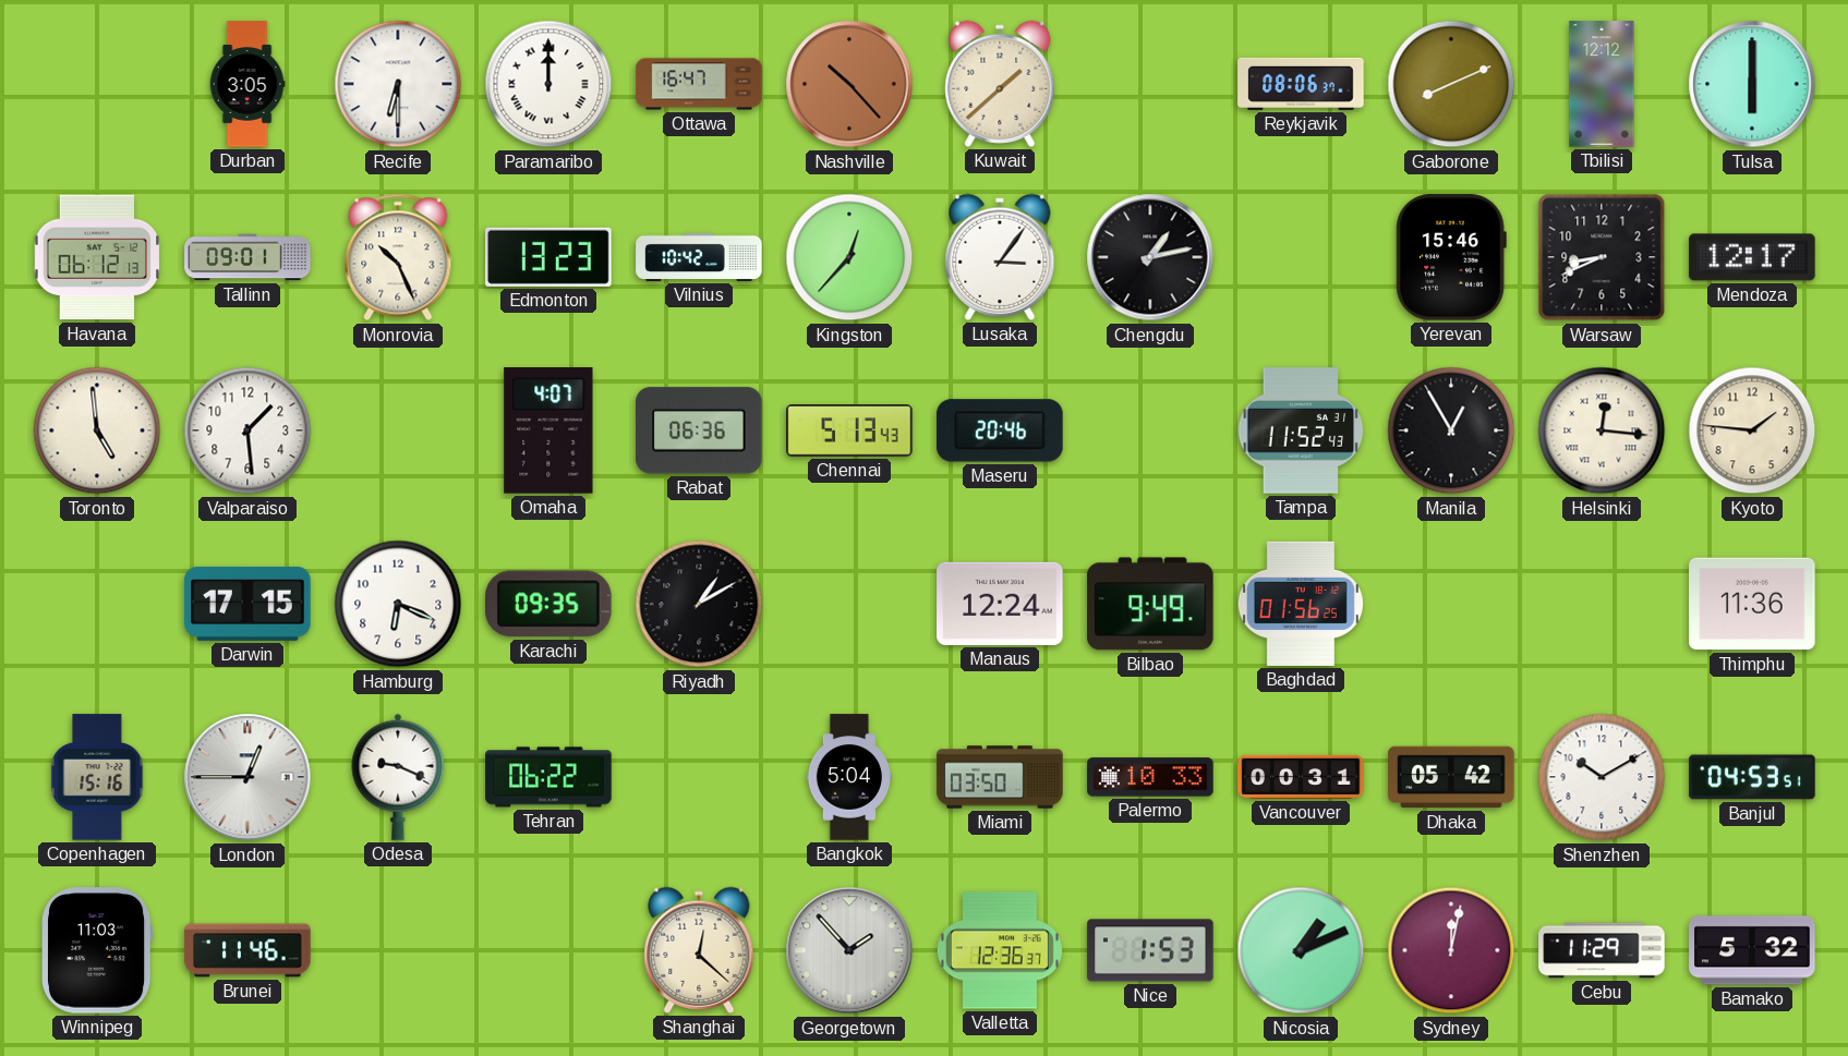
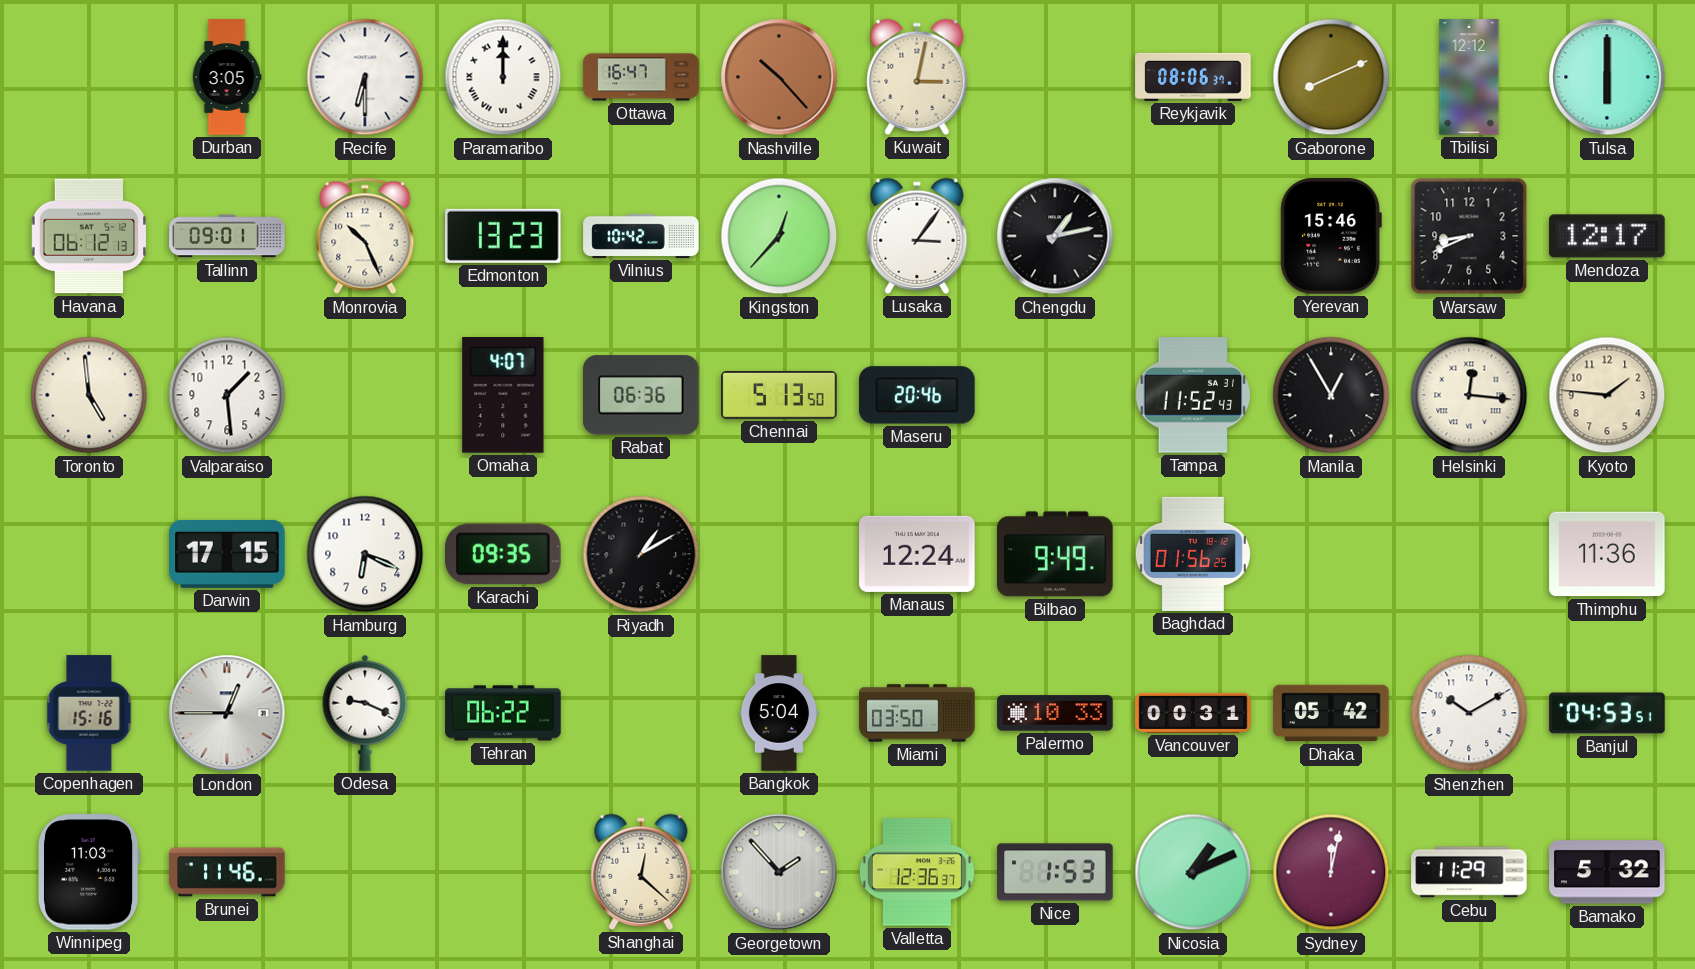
Kuwait: 1:38 -> 3:02
Chennai: 5:13:43 -> 5:13:50
